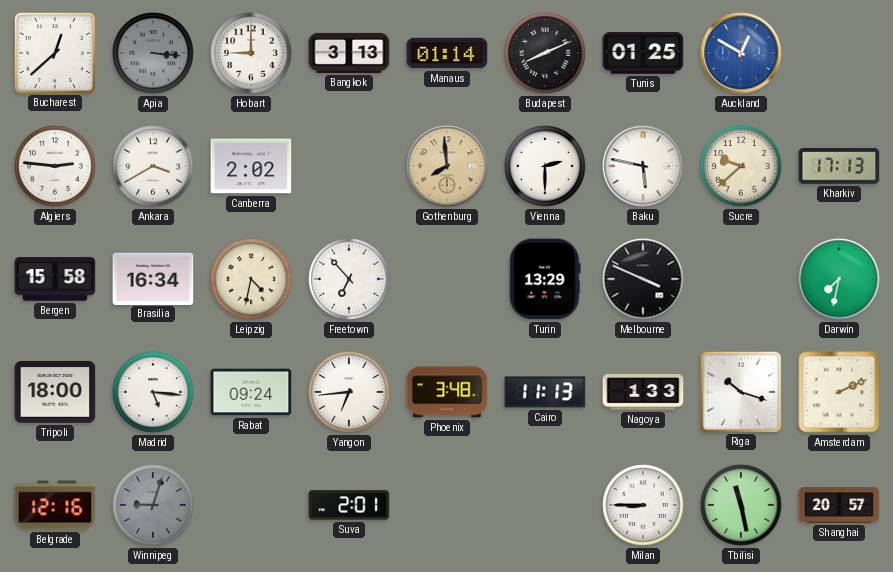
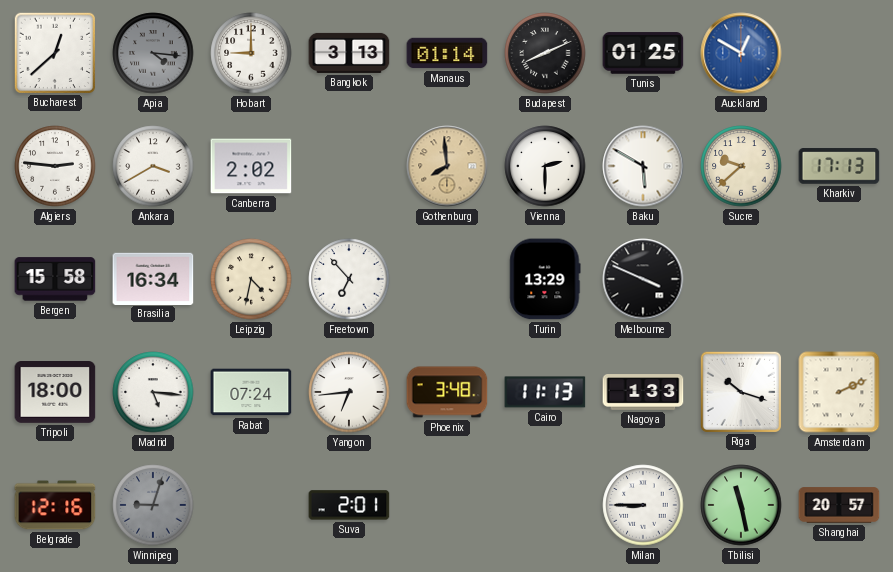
Apia: 3:16 -> 4:16
Baku: 5:47 -> 5:50
Darwin: 7:32 -> none
Rabat: 09:24 -> 07:24
